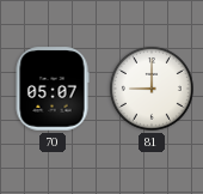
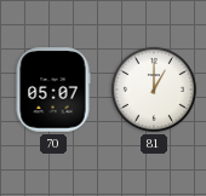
81: 9:00 -> 1:00
